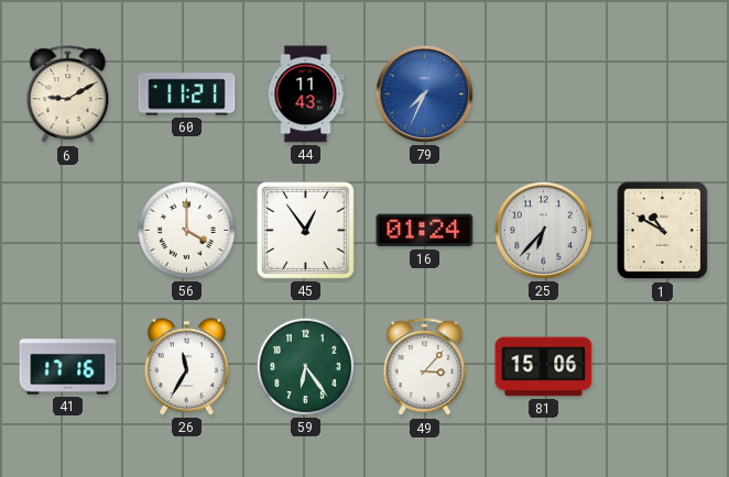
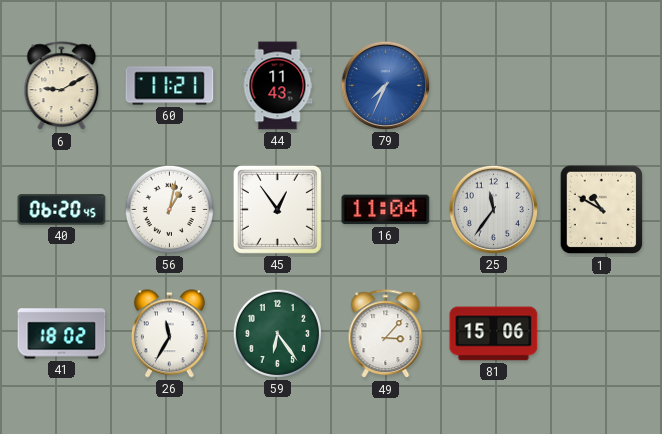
40: none -> 06:20
56: 4:00 -> 1:02
16: 01:24 -> 11:04
25: 6:37 -> 11:36
41: 17:16 -> 18:02
